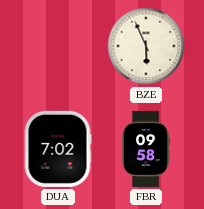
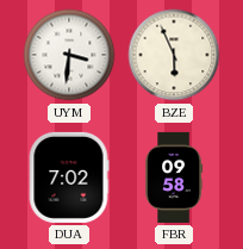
UYM: none -> 3:31
